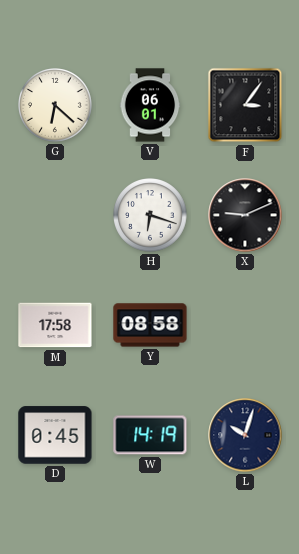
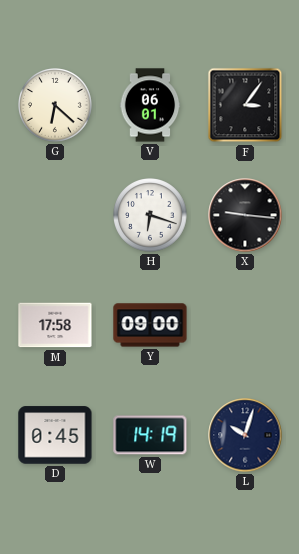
X: 9:11 -> 9:16
Y: 08:58 -> 09:00
